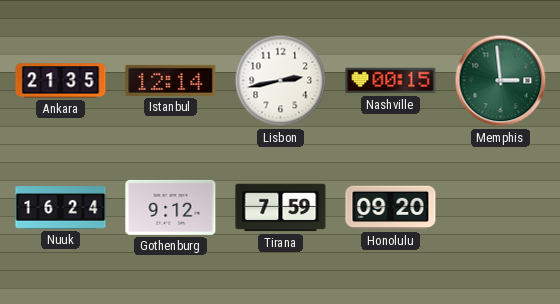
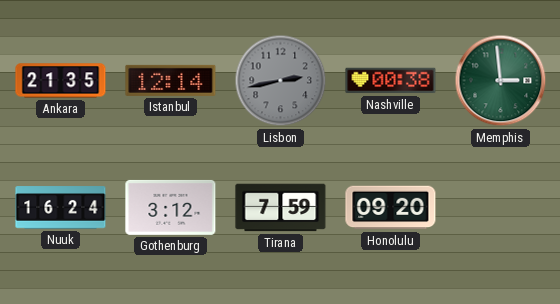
Lisbon dial: white -> grey
Nashville: 00:15 -> 00:38
Gothenburg: 9:12 -> 3:12
